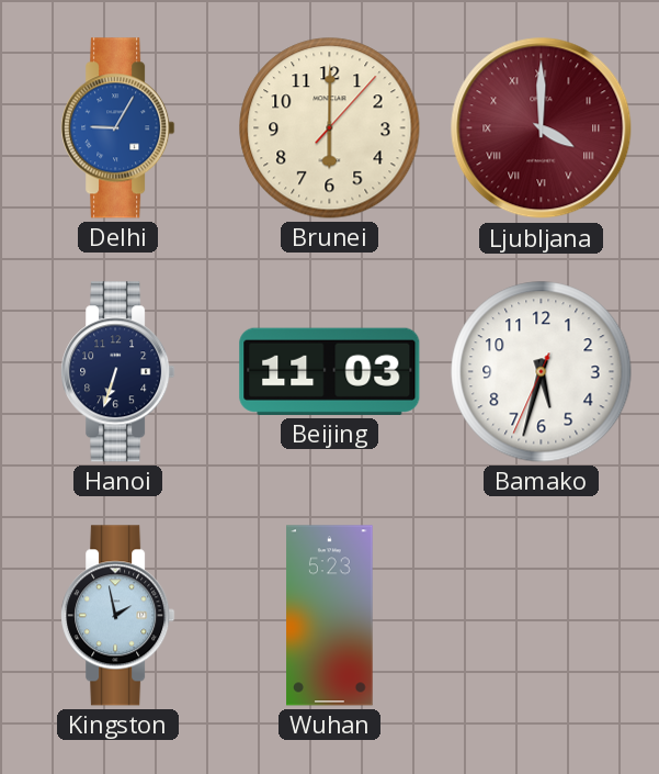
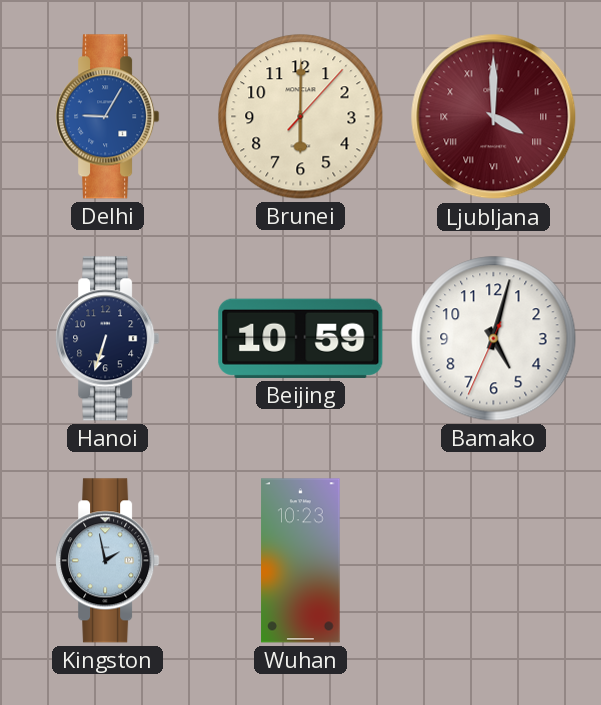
Beijing: 11:03 -> 10:59
Bamako: 5:32 -> 5:02
Wuhan: 5:23 -> 10:23
